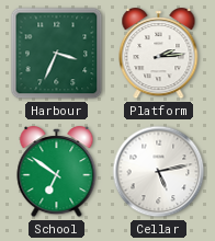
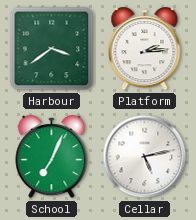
Harbour: 3:34 -> 3:39
School: 6:51 -> 7:04
